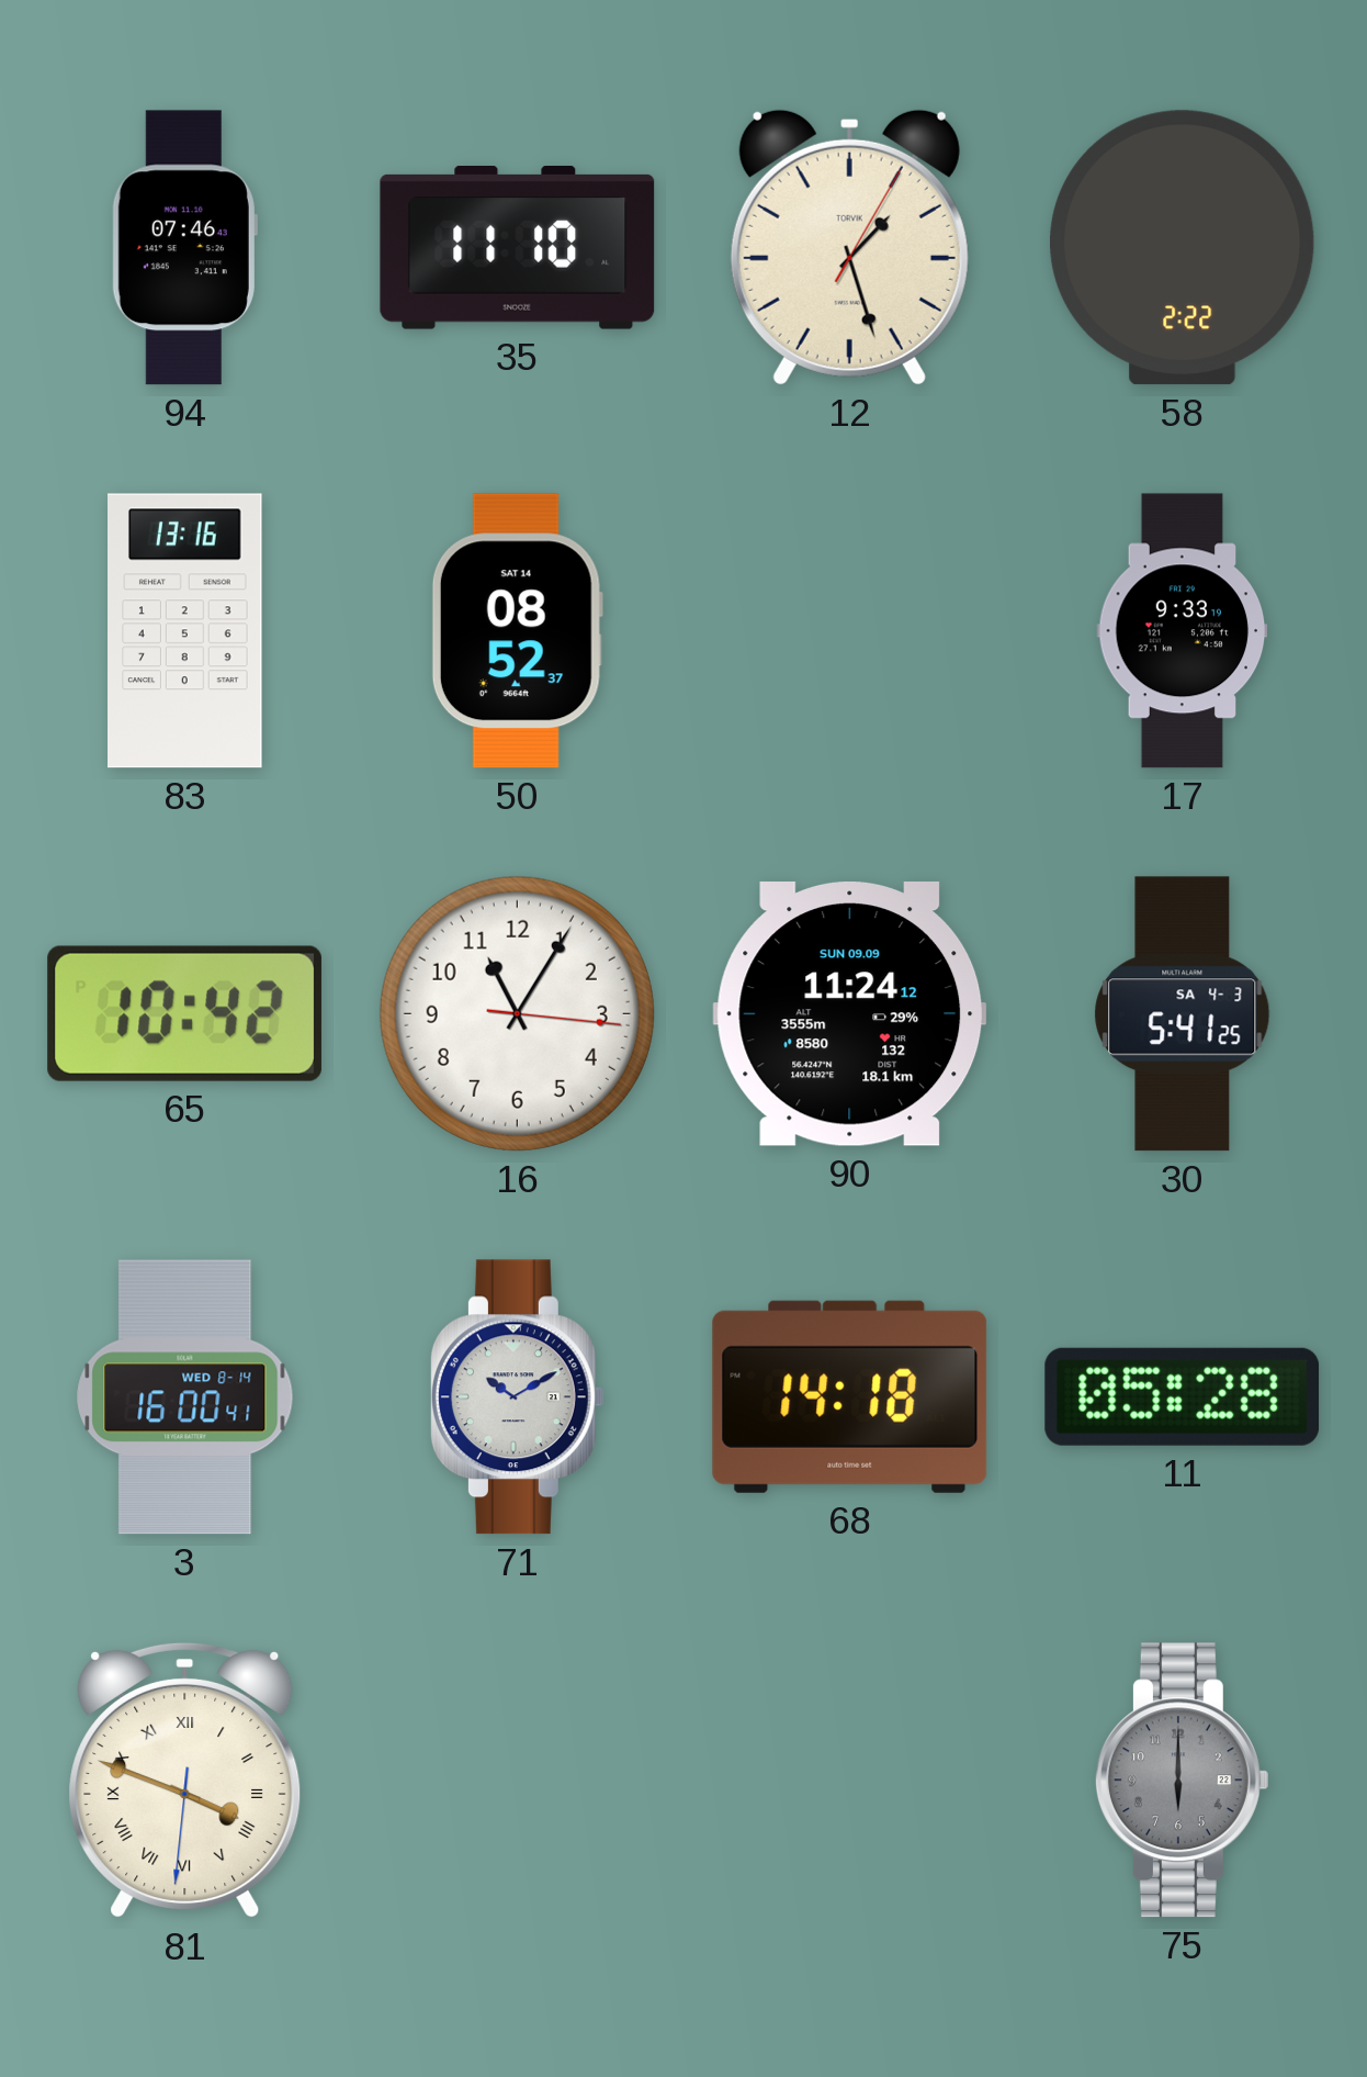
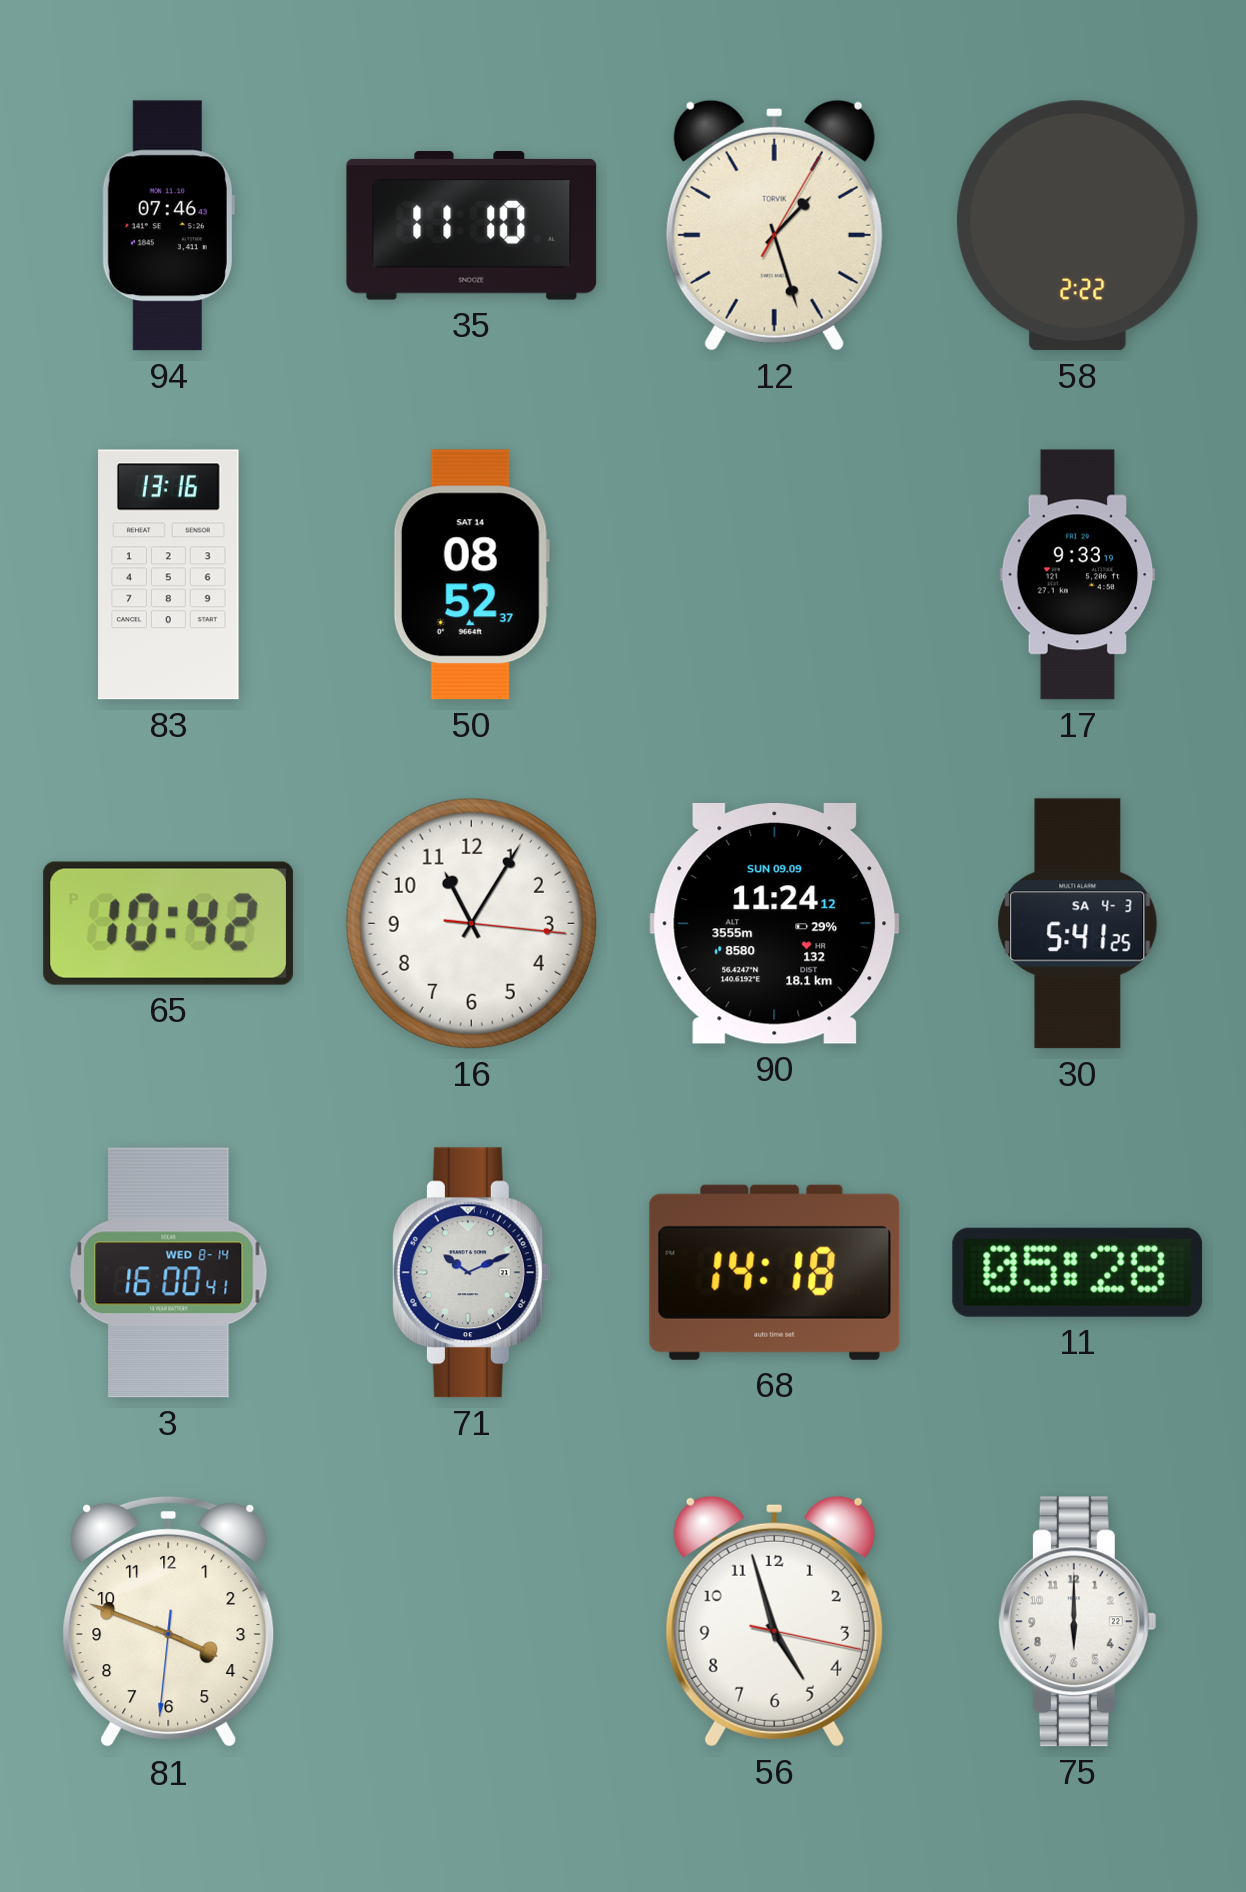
71: 10:10 -> 10:11
81 numerals: Roman -> Arabic
56: none -> 4:57
75 dial: grey -> white
